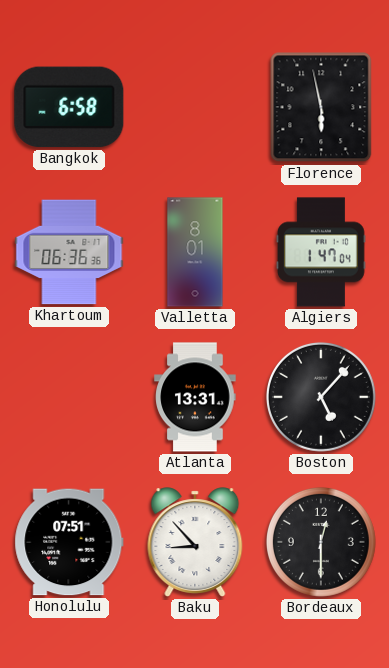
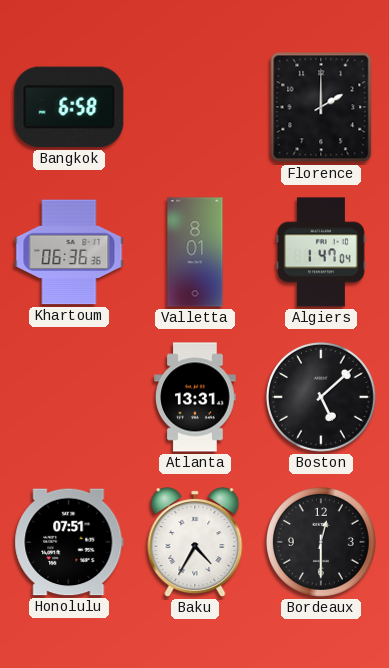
Florence: 5:58 -> 2:00
Boston: 5:07 -> 5:08
Baku: 8:53 -> 4:35
